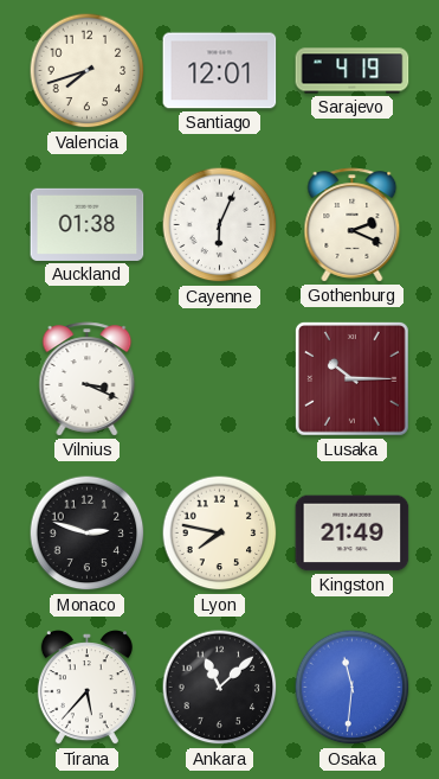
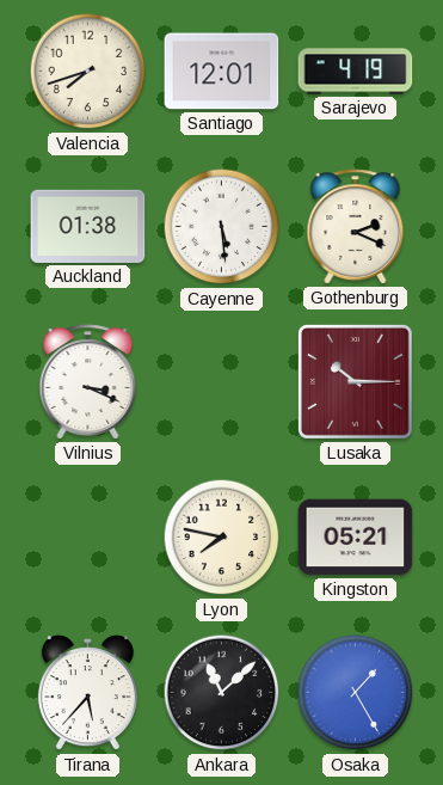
Cayenne: 6:04 -> 5:29
Monaco: 2:48 -> none
Kingston: 21:49 -> 05:21
Osaka: 11:31 -> 1:25
